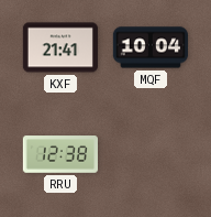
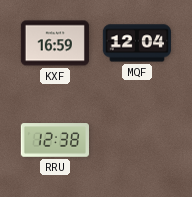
KXF: 21:41 -> 16:59
MQF: 10:04 -> 12:04
